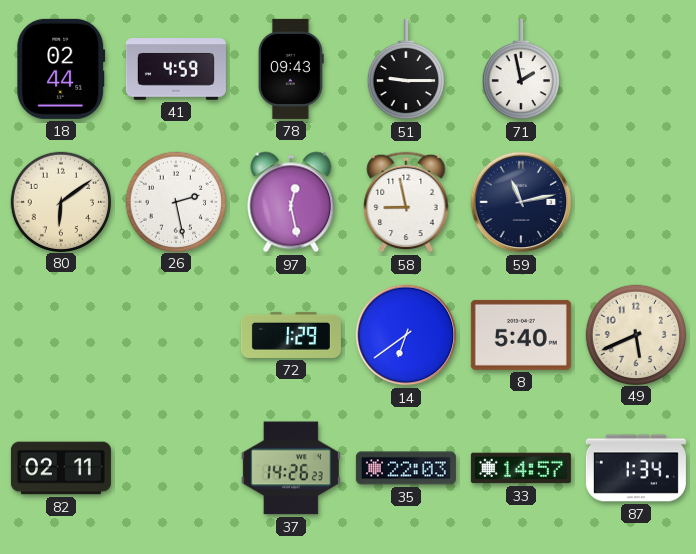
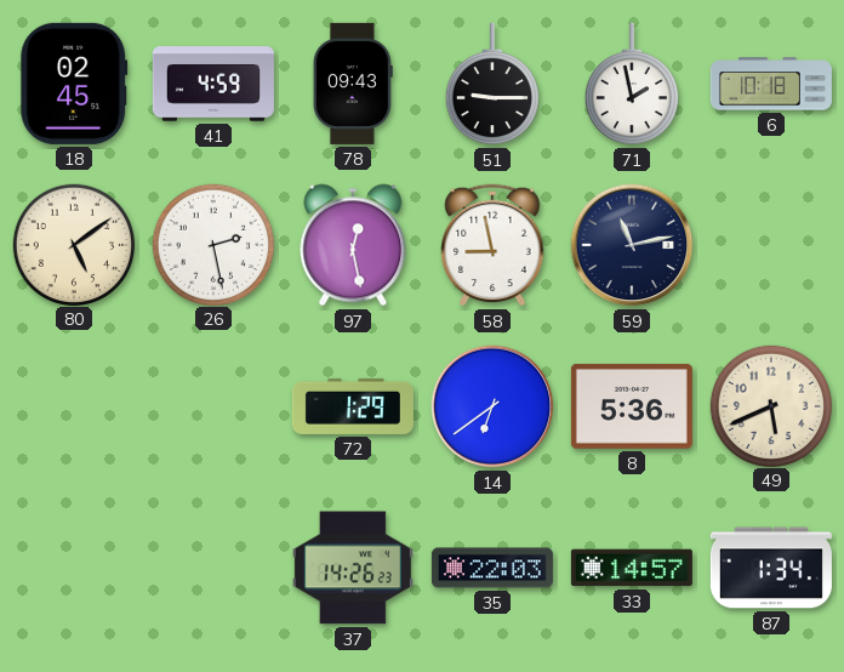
18: 02:44 -> 02:45
6: none -> 10:18
80: 6:09 -> 5:09
8: 5:40 -> 5:36
82: 02:11 -> none
